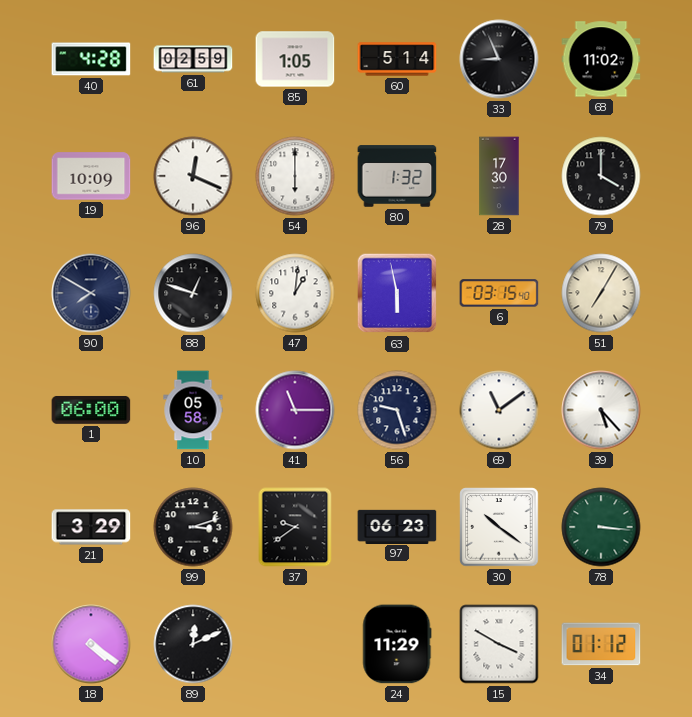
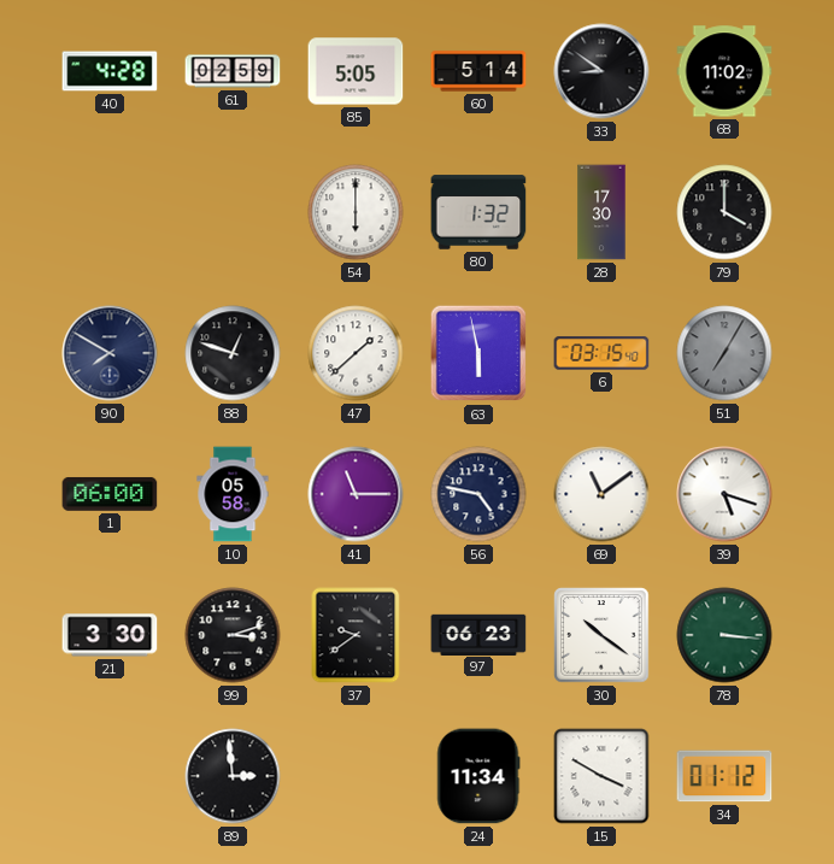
85: 1:05 -> 5:05
33: 8:56 -> 8:51
19: 10:09 -> none
96: 12:19 -> none
47: 1:01 -> 1:38
51 dial: cream -> grey
56: 9:27 -> 4:47
39: 5:23 -> 5:18
21: 3:29 -> 3:30
18: 4:21 -> none
89: 12:11 -> 2:59
24: 11:29 -> 11:34
